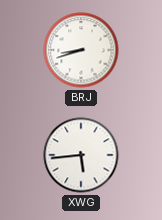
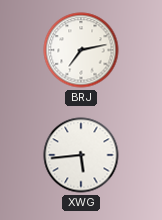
BRJ: 8:42 -> 7:13
